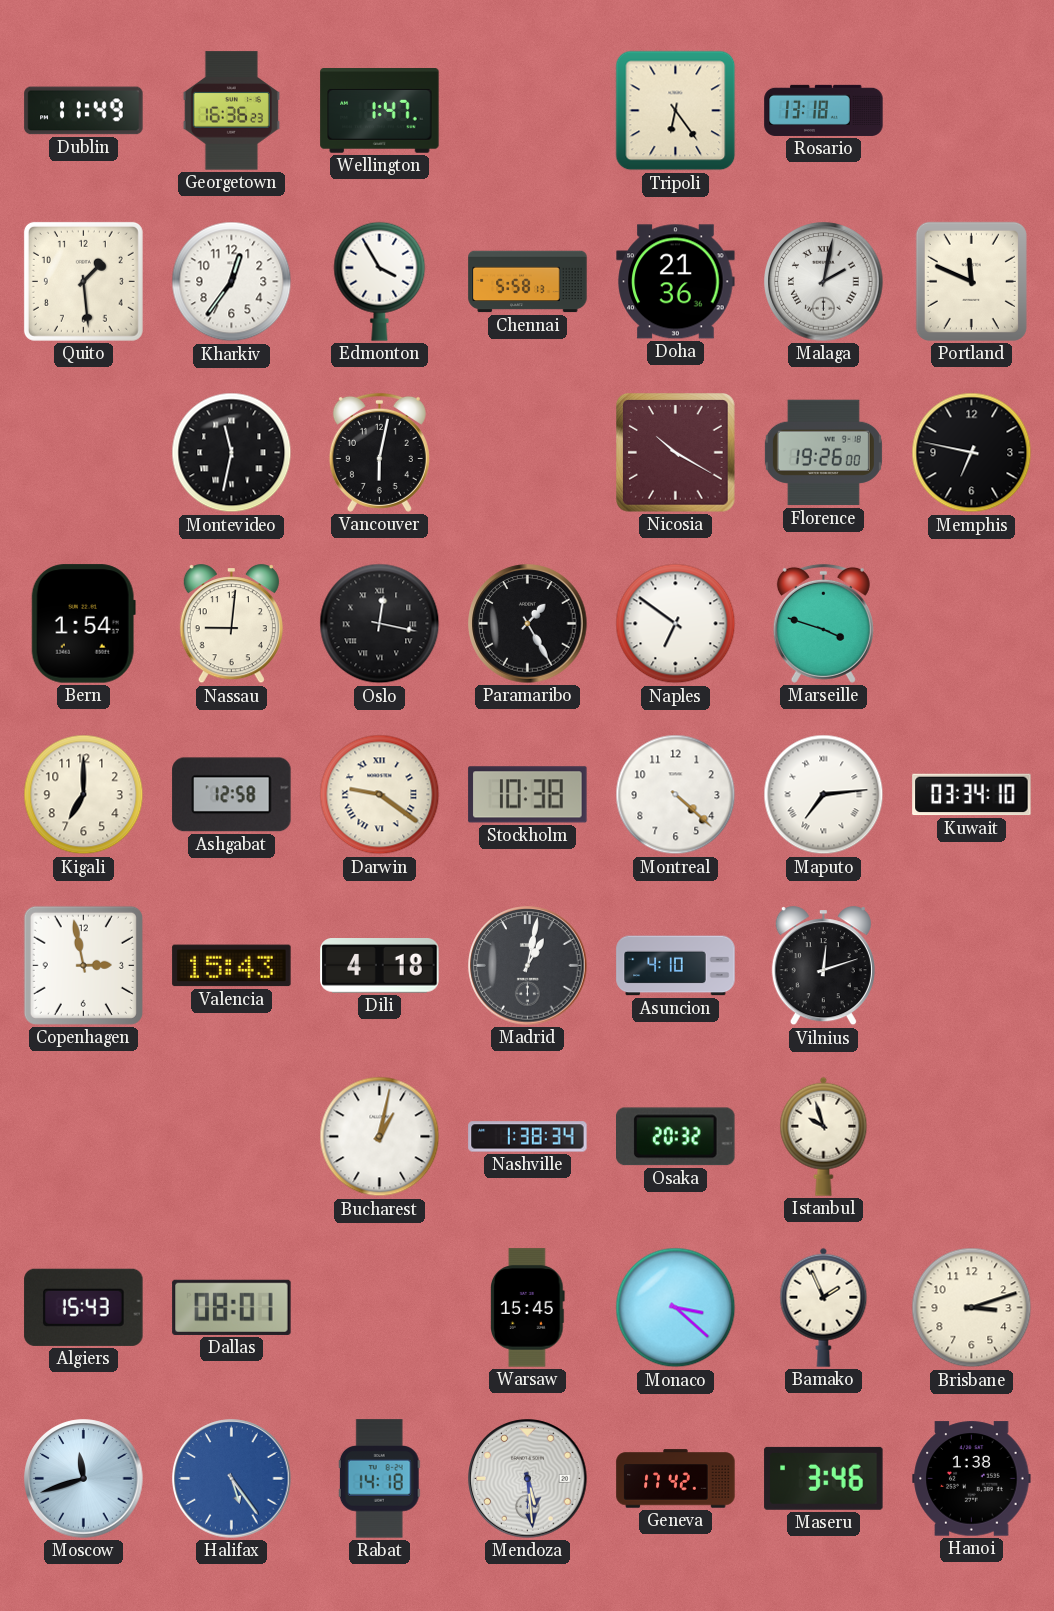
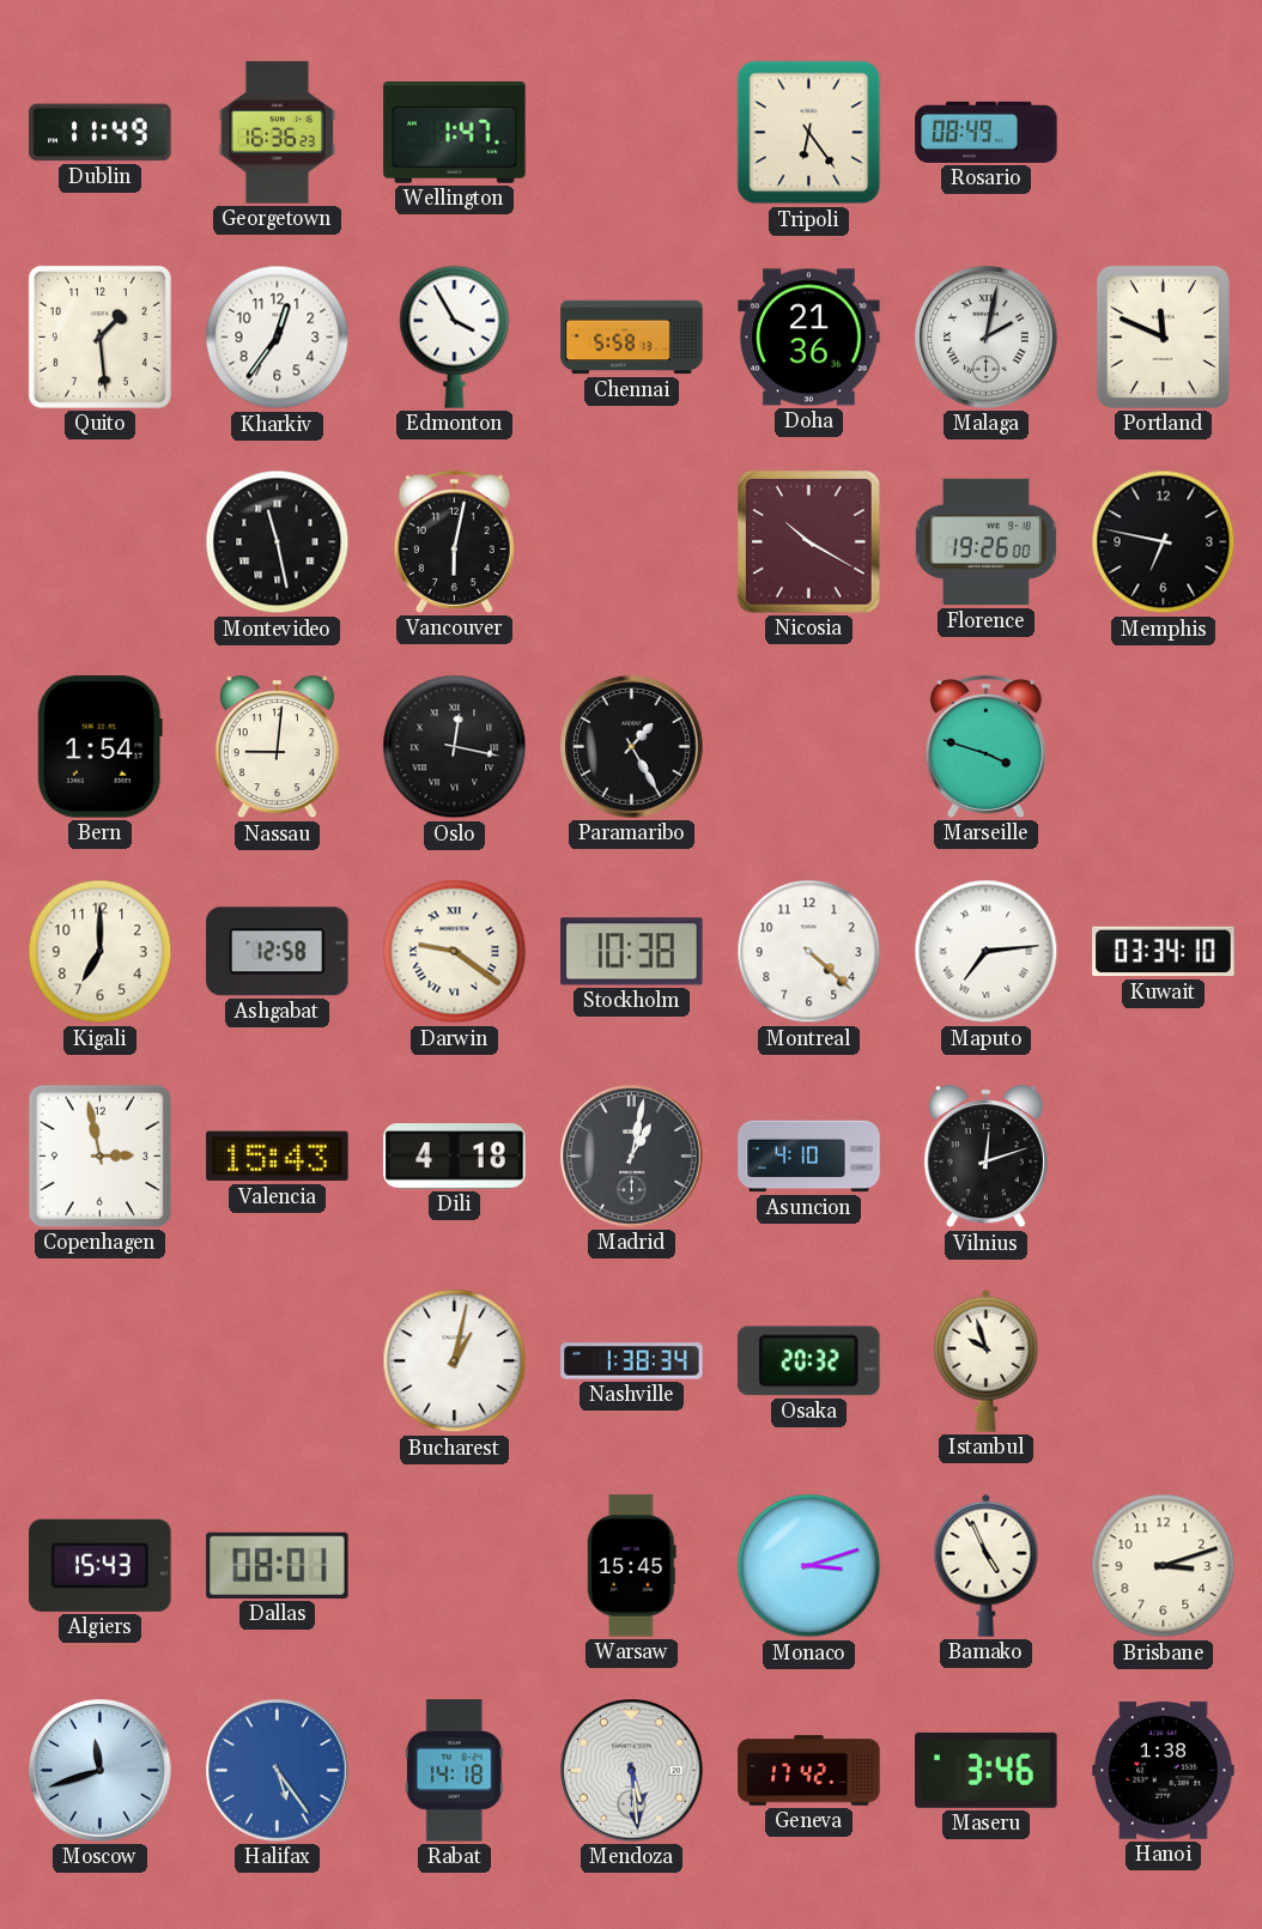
Rosario: 13:18 -> 08:49
Montevideo: 11:32 -> 11:28
Naples: 6:51 -> none
Monaco: 3:22 -> 3:12
Bamako: 1:56 -> 4:56
